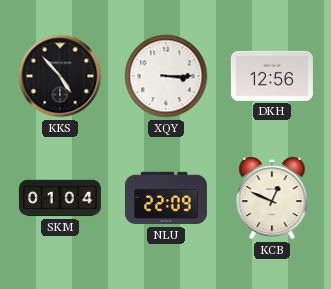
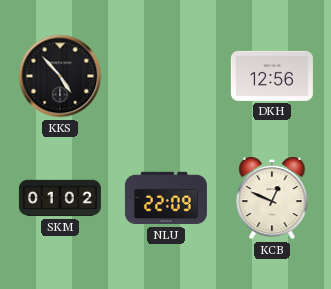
XQY: 3:15 -> none
SKM: 01:04 -> 01:02
